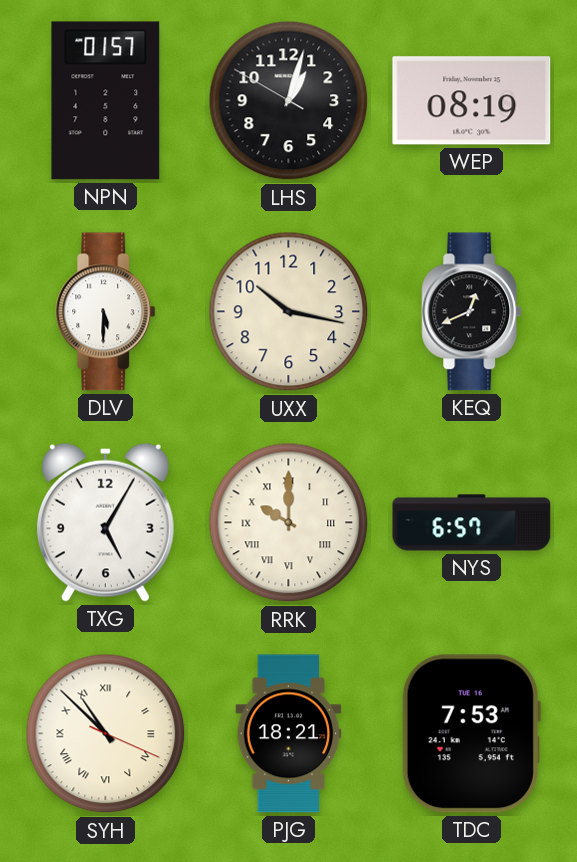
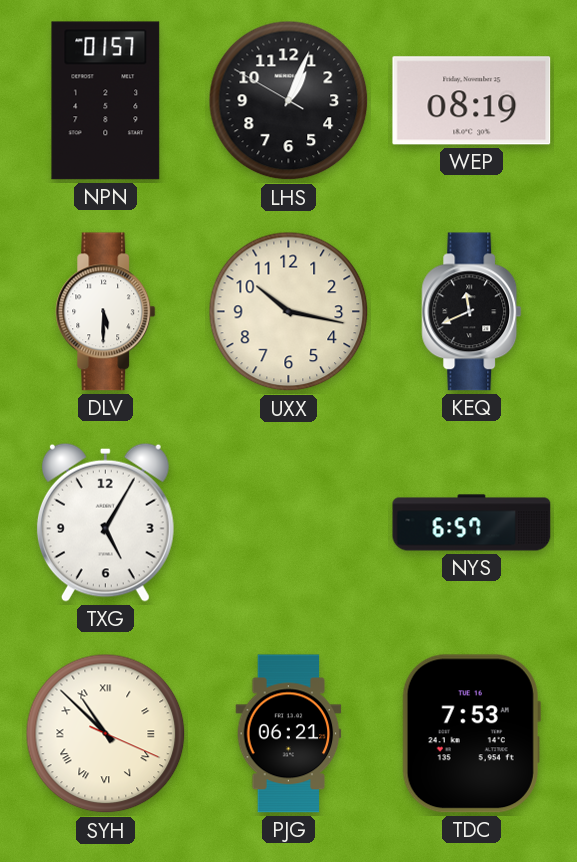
LHS: 1:02 -> 1:03
KEQ: 12:41 -> 11:41
RRK: 10:00 -> none
PJG: 18:21 -> 06:21
